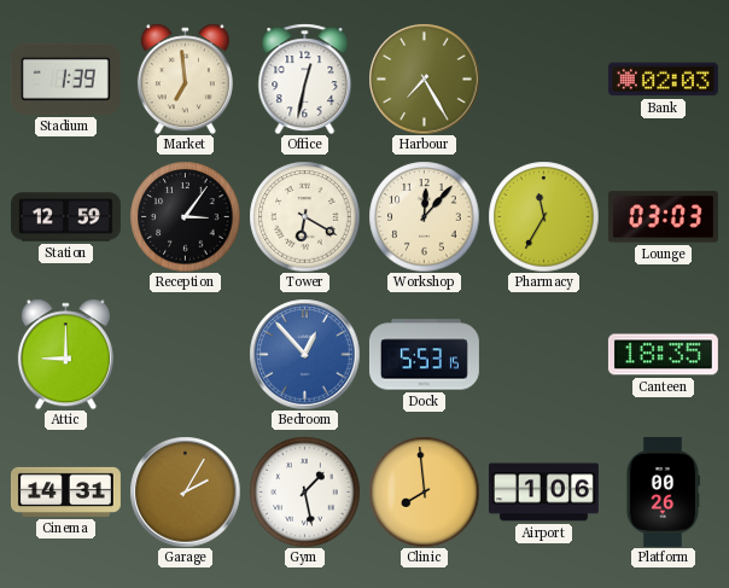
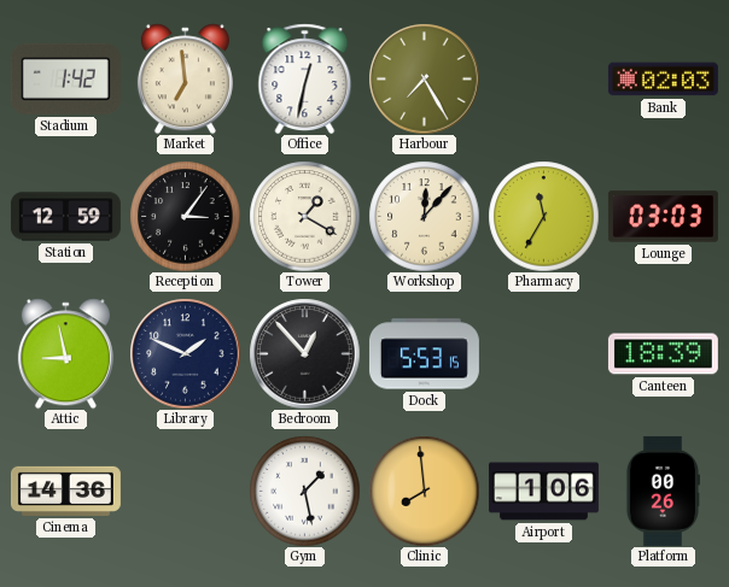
Stadium: 1:39 -> 1:42
Tower: 6:20 -> 1:20
Attic: 9:00 -> 8:58
Library: none -> 1:49
Bedroom dial: blue -> black
Canteen: 18:35 -> 18:39
Cinema: 14:31 -> 14:36
Garage: 2:05 -> none
